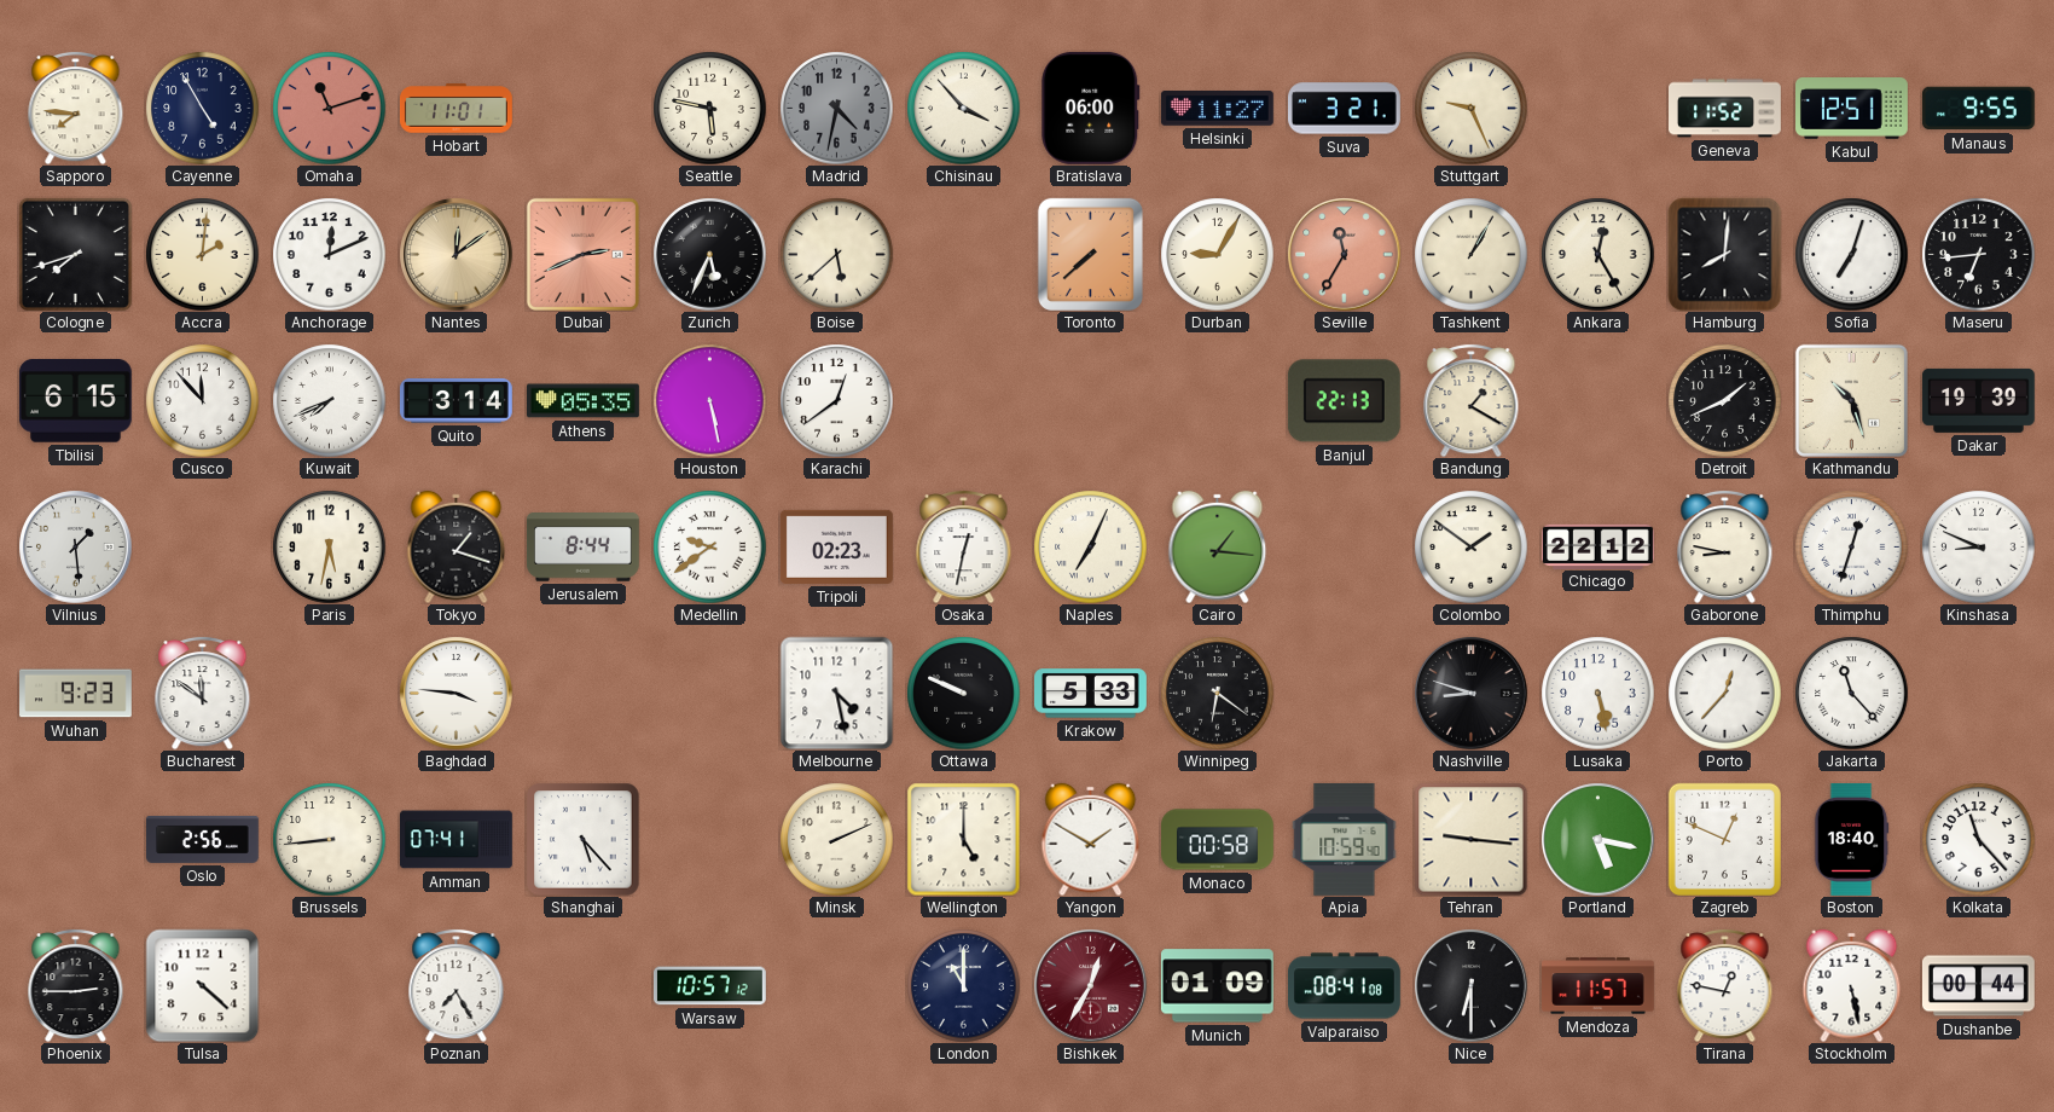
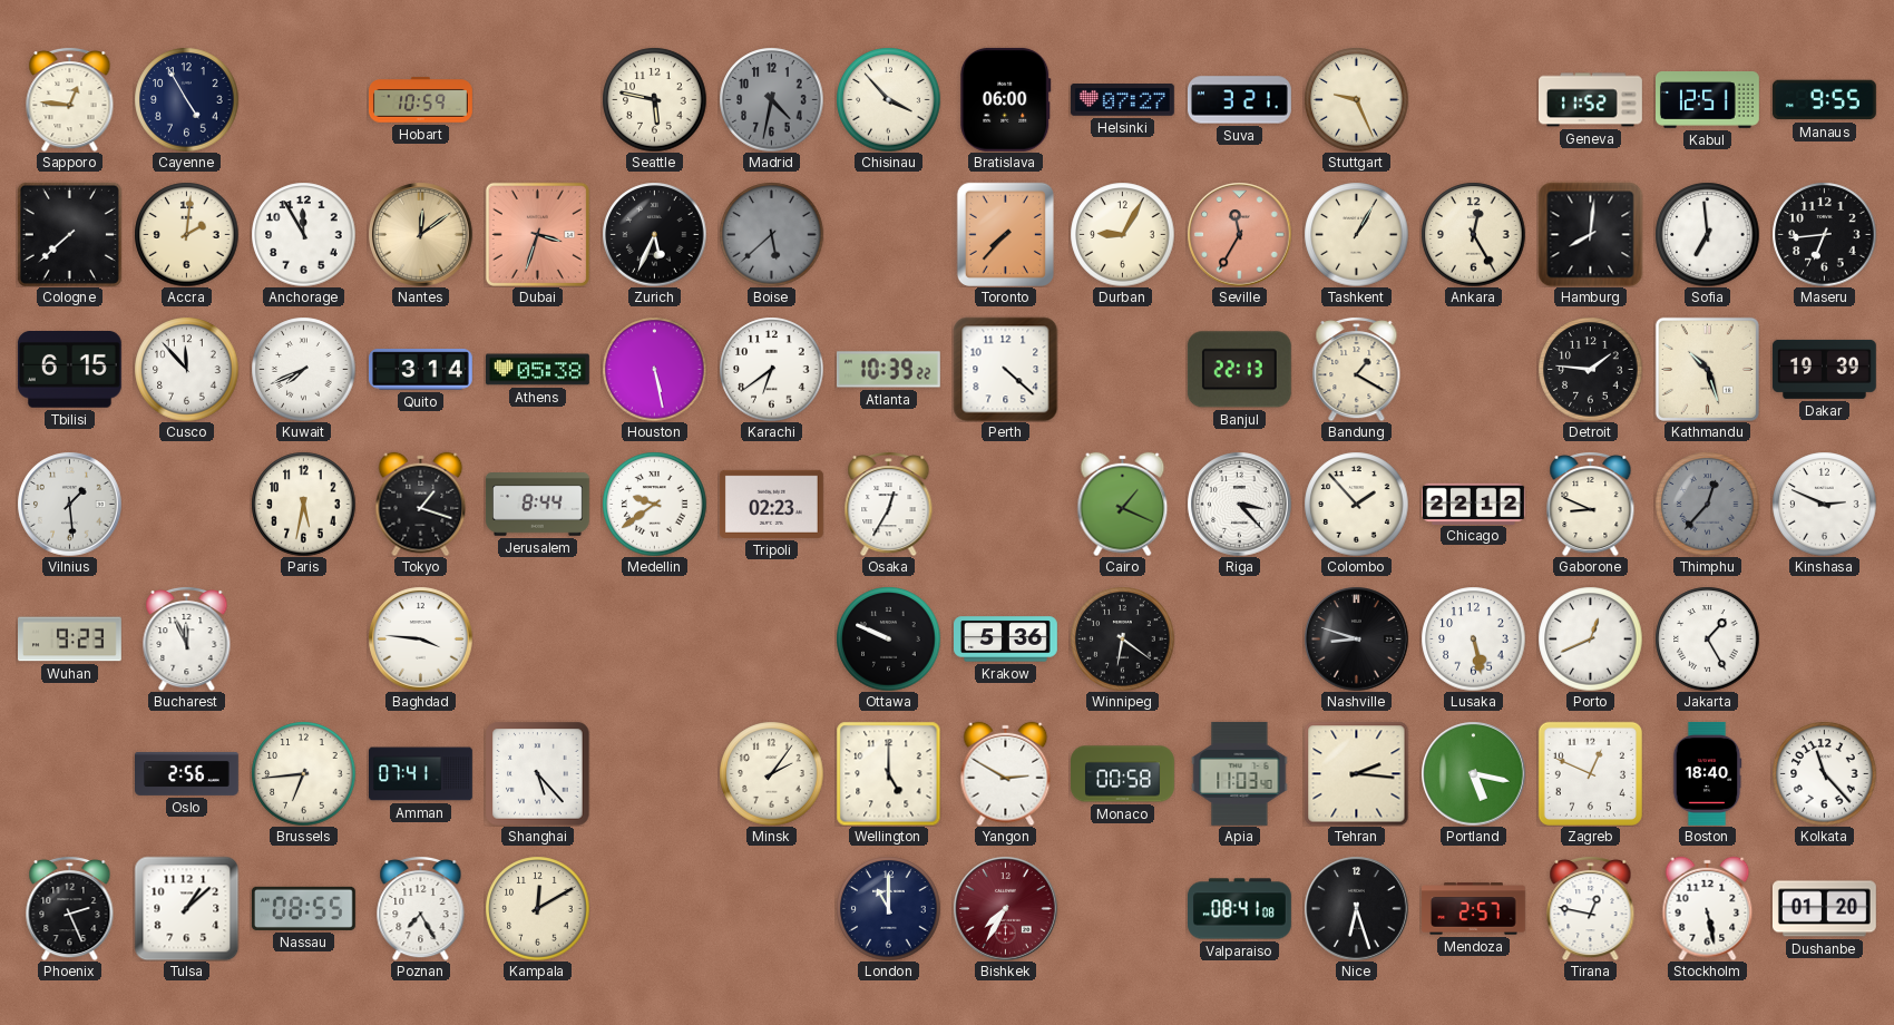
Sapporo: 7:46 -> 12:46
Omaha: 11:12 -> none
Hobart: 11:01 -> 10:59
Helsinki: 11:27 -> 07:27
Cologne: 7:42 -> 7:38
Anchorage: 12:11 -> 11:55
Dubai: 2:41 -> 3:33
Boise dial: cream -> grey
Toronto: 7:38 -> 7:37
Sofia: 7:03 -> 6:59
Athens: 05:35 -> 05:38
Karachi: 12:39 -> 6:39
Atlanta: none -> 10:39
Perth: none -> 4:22
Detroit: 1:41 -> 1:46
Osaka: 12:32 -> 12:35
Naples: 7:04 -> none
Cairo: 1:16 -> 1:19
Riga: none -> 3:23
Colombo: 1:51 -> 1:53
Gaborone: 8:47 -> 8:49
Thimphu: 12:33 -> 12:37
Thimphu dial: white -> grey
Kinshasa: 8:49 -> 2:49
Bucharest: 11:51 -> 11:56
Melbourne: 4:28 -> none
Krakow: 5:33 -> 5:36
Porto: 12:37 -> 12:41
Jakarta: 11:23 -> 1:25
Brussels: 8:44 -> 6:44
Minsk: 2:11 -> 2:06
Yangon: 1:50 -> 2:50
Apia: 10:59 -> 11:03
Tehran: 9:16 -> 2:16
Phoenix: 2:45 -> 2:26
Tulsa: 4:22 -> 1:08
Nassau: none -> 08:55
Kampala: none -> 12:10
Warsaw: 10:57 -> none
Bishkek: 12:35 -> 7:35
Munich: 01:09 -> none
Nice: 6:30 -> 6:27
Mendoza: 11:57 -> 2:57
Dushanbe: 00:44 -> 01:20
